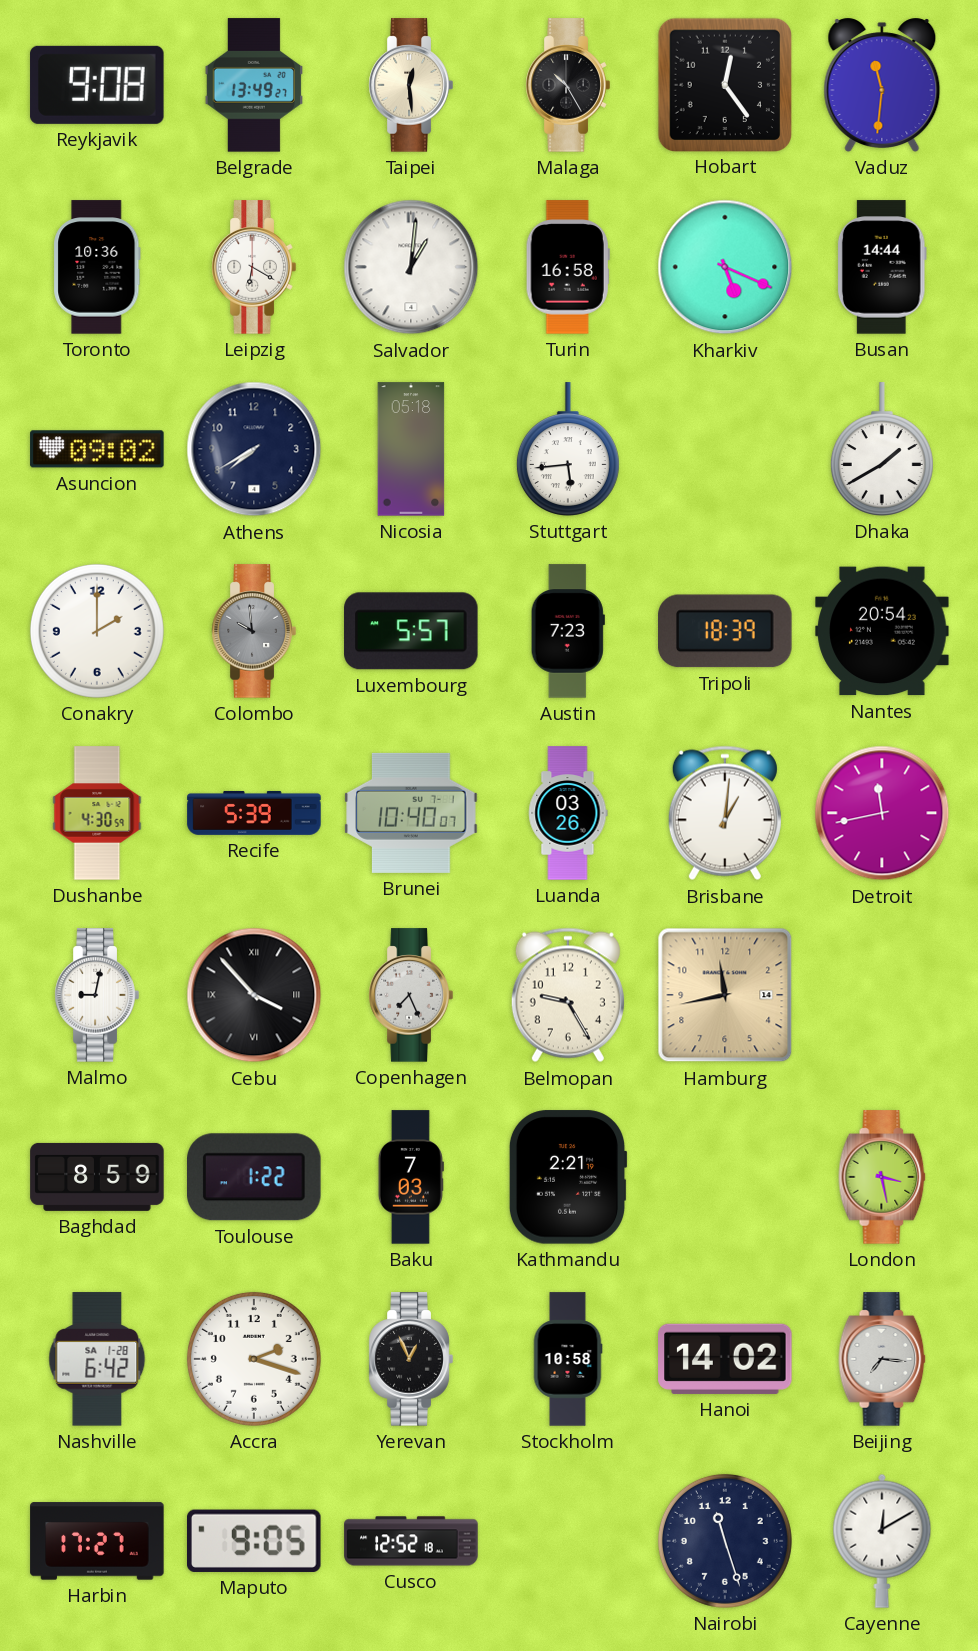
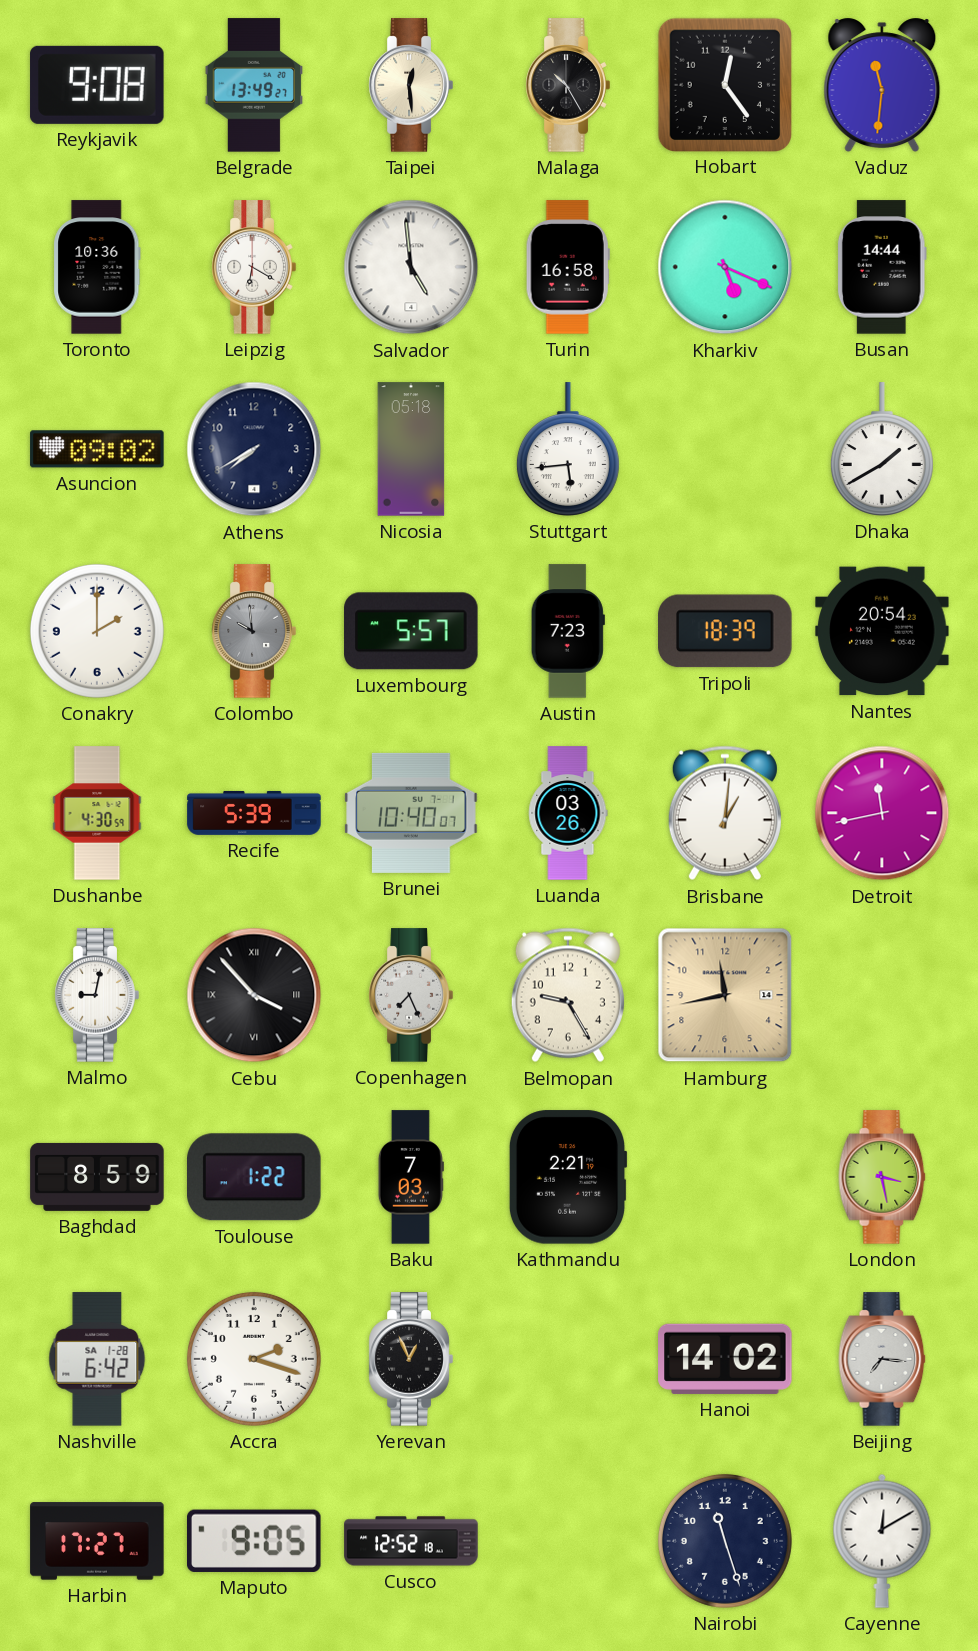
Salvador: 1:01 -> 4:59
Stockholm: 10:58 -> none
